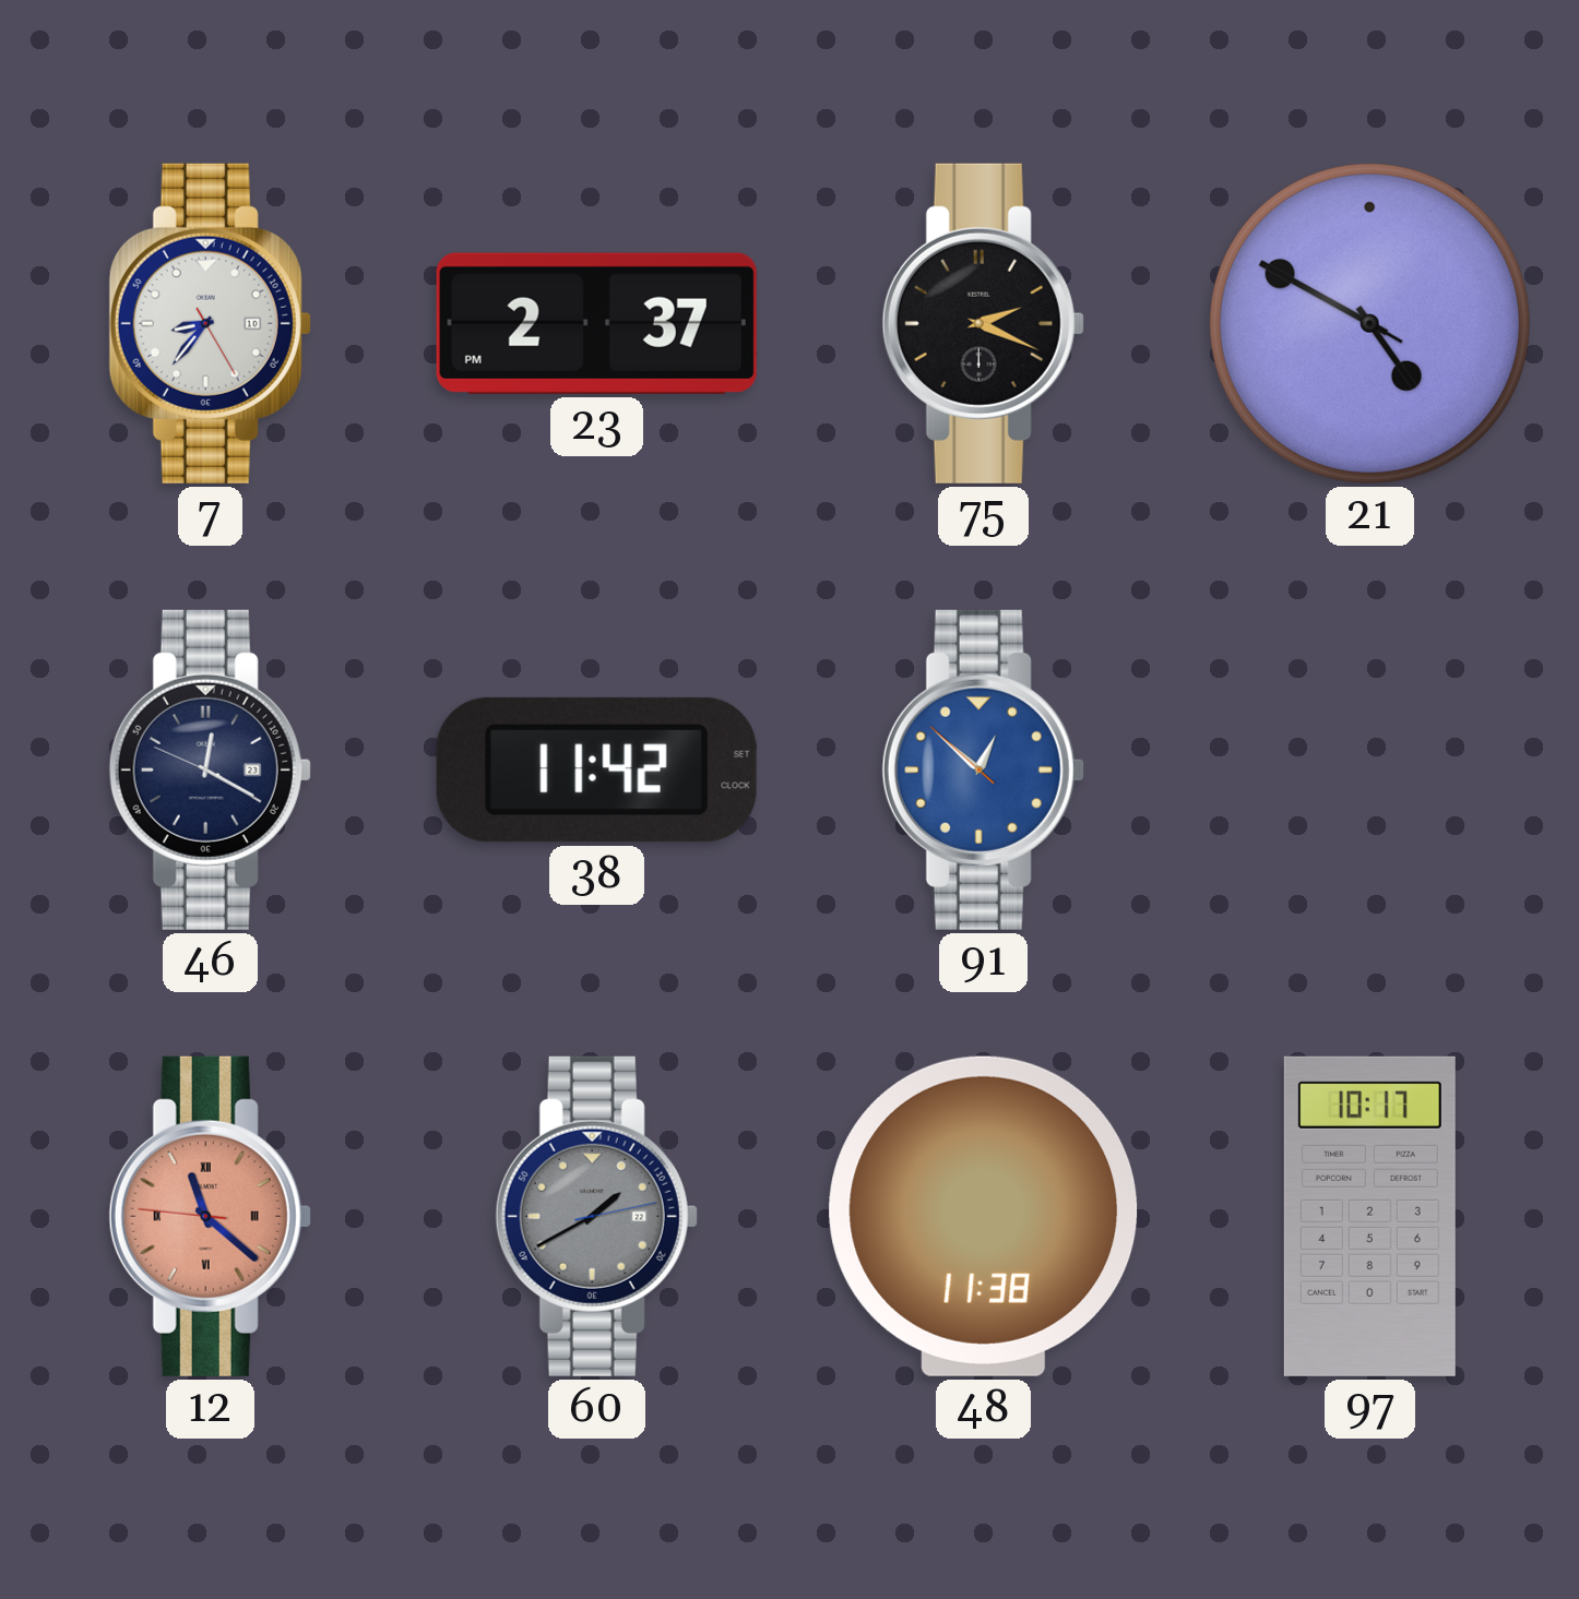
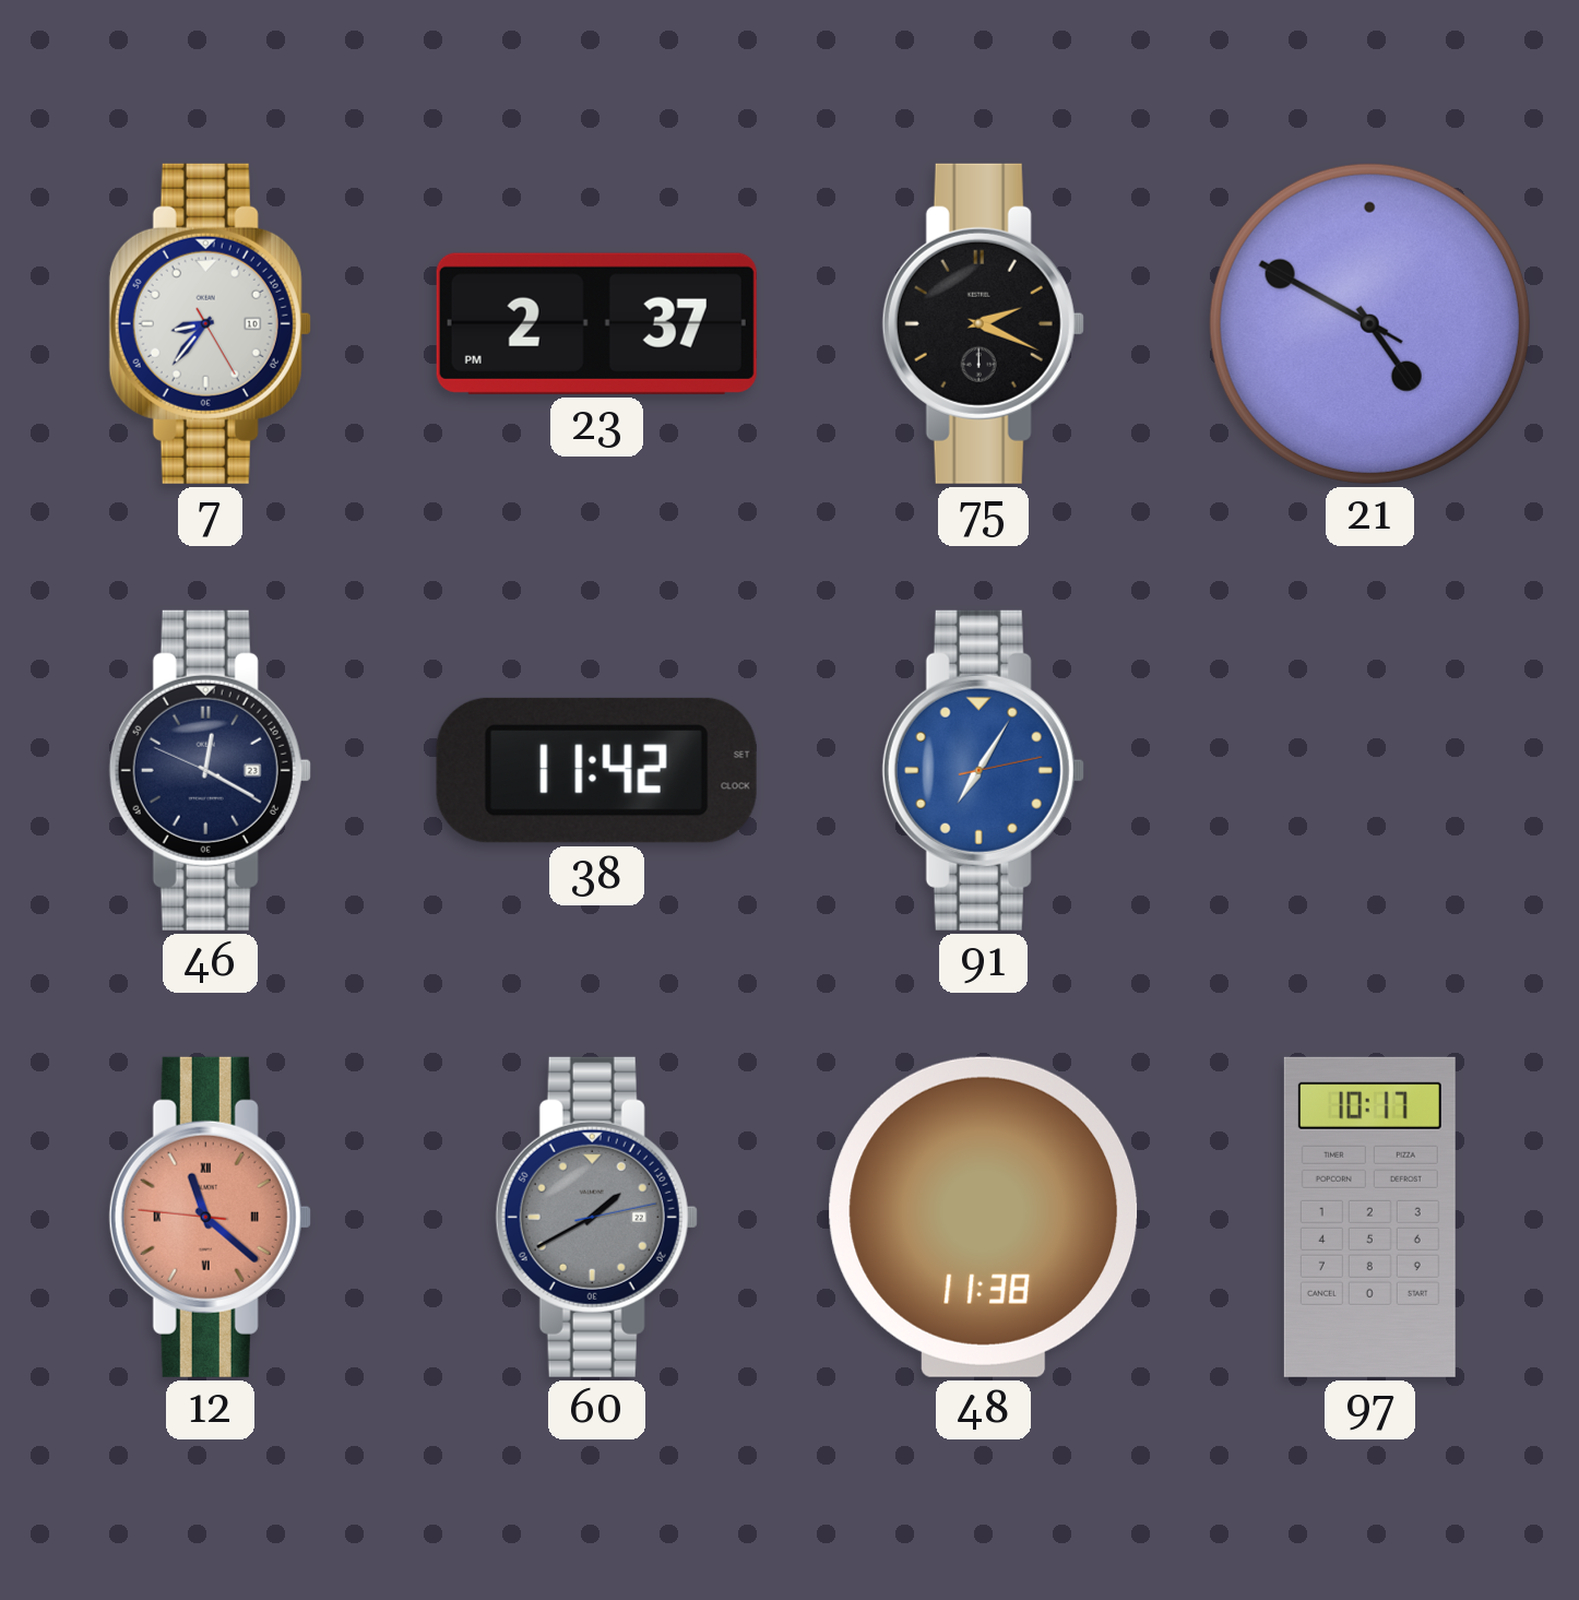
91: 12:51 -> 7:05
